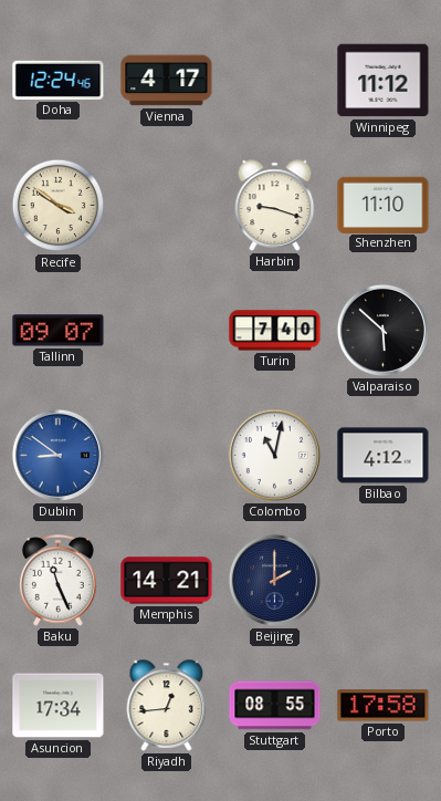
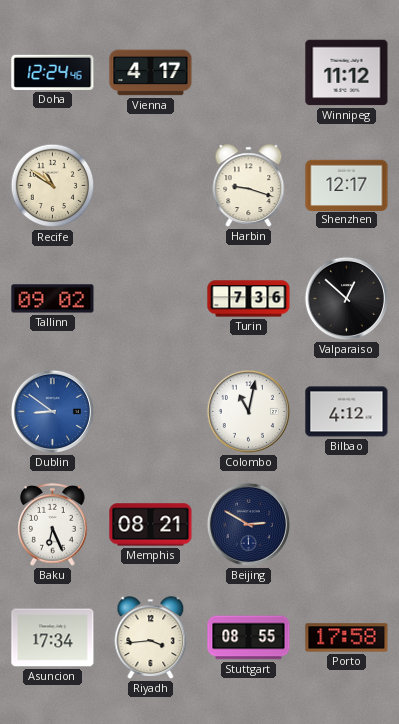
Recife: 3:51 -> 10:51
Shenzhen: 11:10 -> 12:17
Tallinn: 09:07 -> 09:02
Turin: 7:40 -> 7:36
Valparaiso: 5:52 -> 12:52
Baku: 11:26 -> 6:26
Memphis: 14:21 -> 08:21
Beijing: 2:00 -> 2:50
Riyadh: 12:44 -> 3:44
